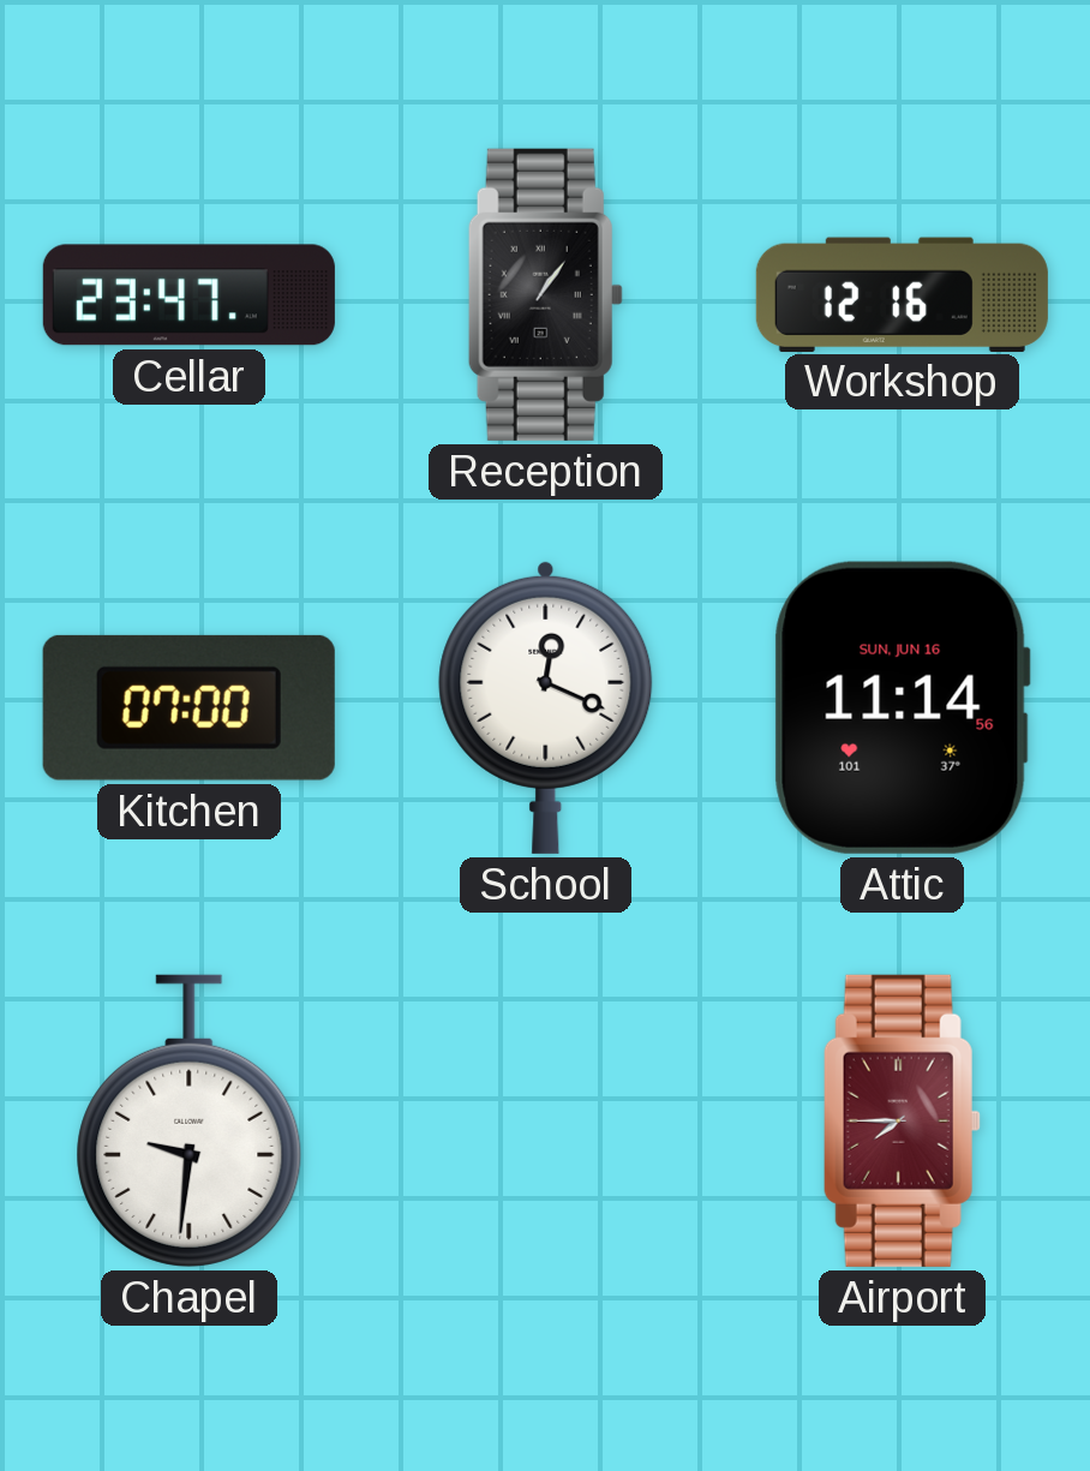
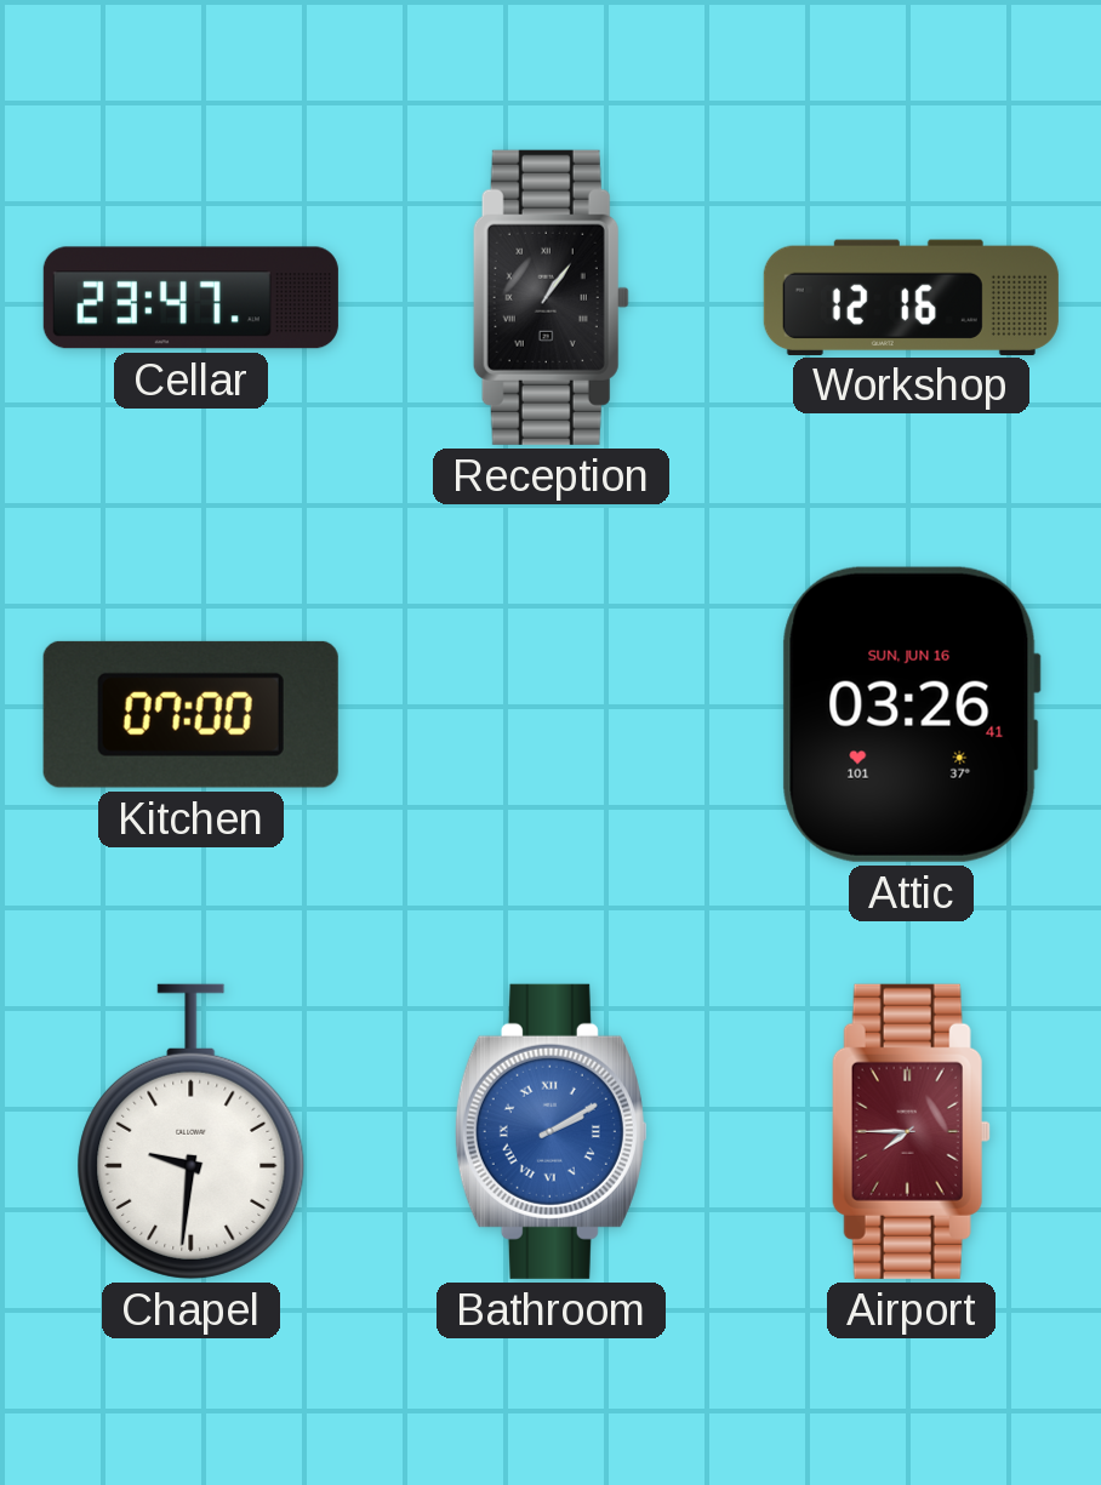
School: 12:19 -> none
Attic: 11:14 -> 03:26
Bathroom: none -> 2:10
